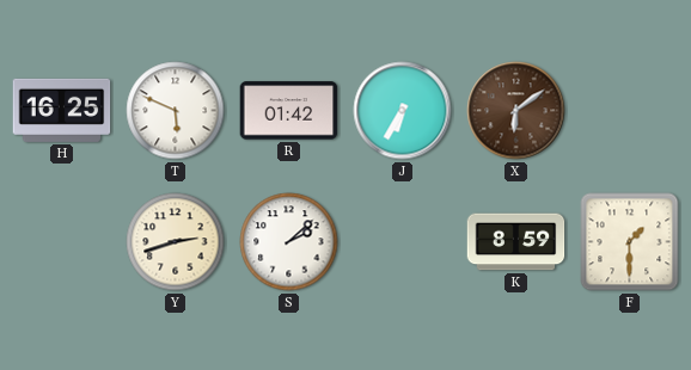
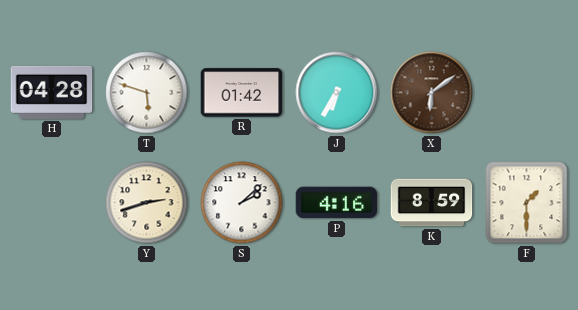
H: 16:25 -> 04:28
T: 5:49 -> 5:48
P: none -> 4:16
